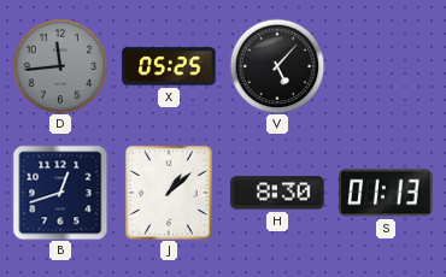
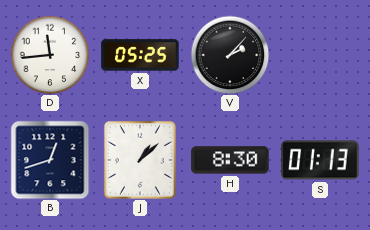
D dial: grey -> white
V: 5:07 -> 2:07
